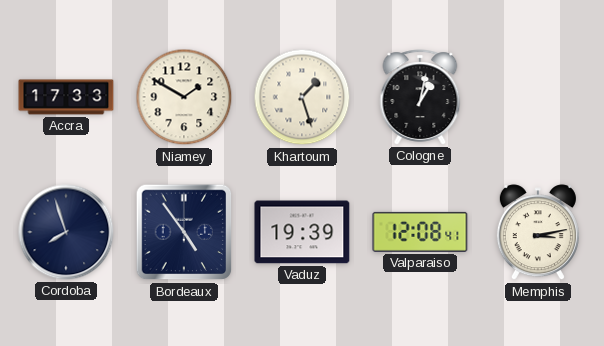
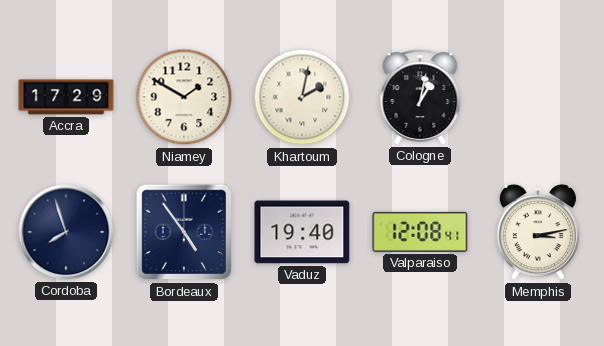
Accra: 17:33 -> 17:29
Khartoum: 1:27 -> 2:02
Vaduz: 19:39 -> 19:40
